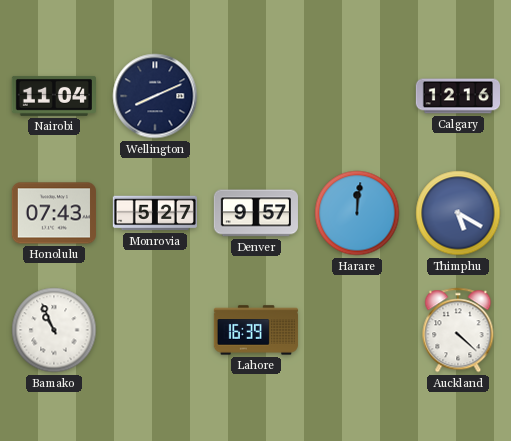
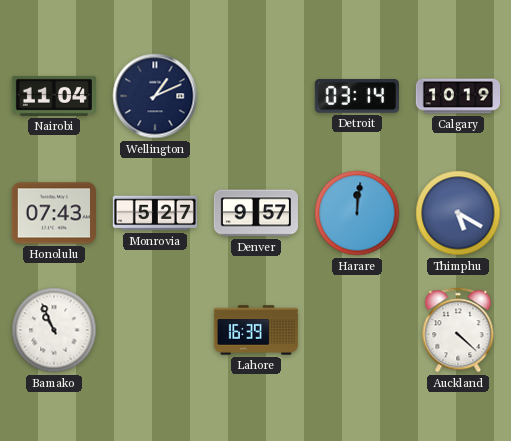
Wellington: 8:11 -> 1:11
Detroit: none -> 03:14
Calgary: 12:16 -> 10:19
